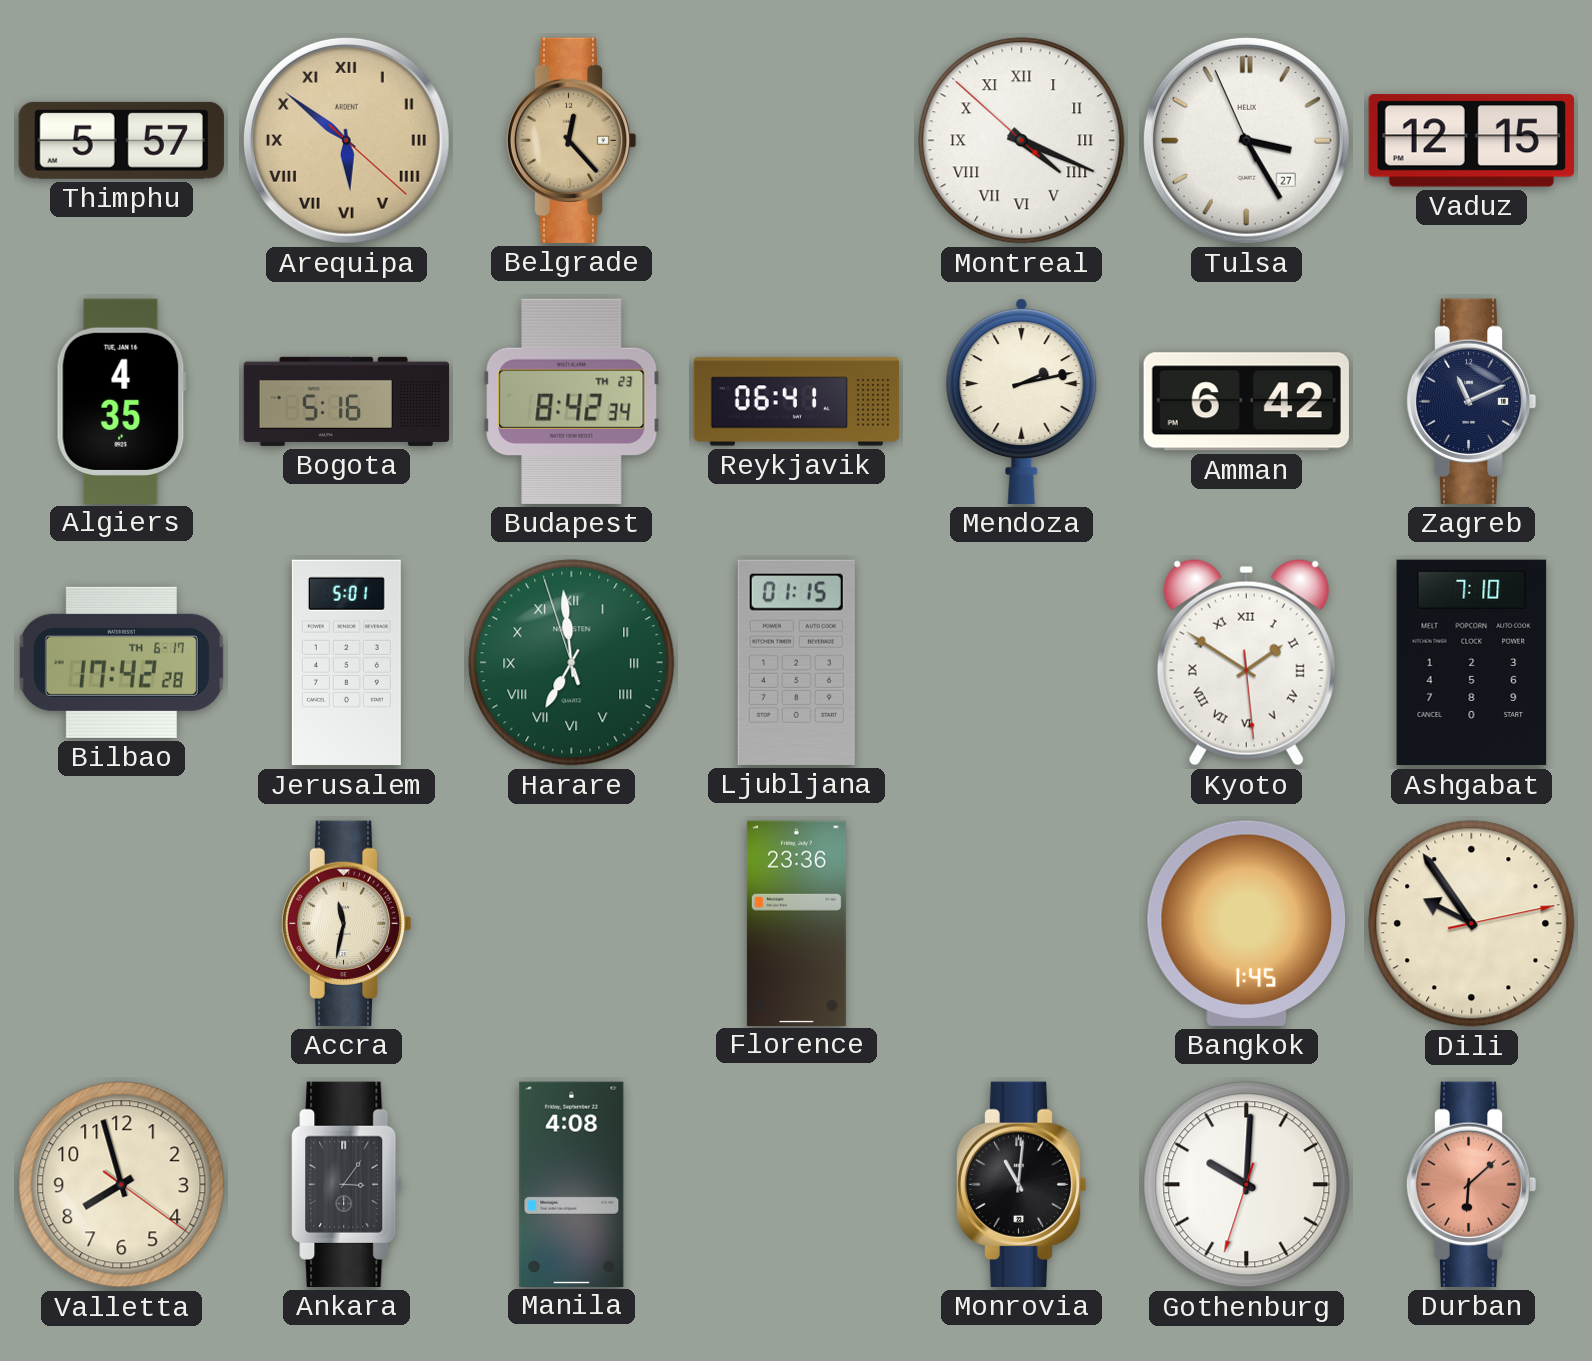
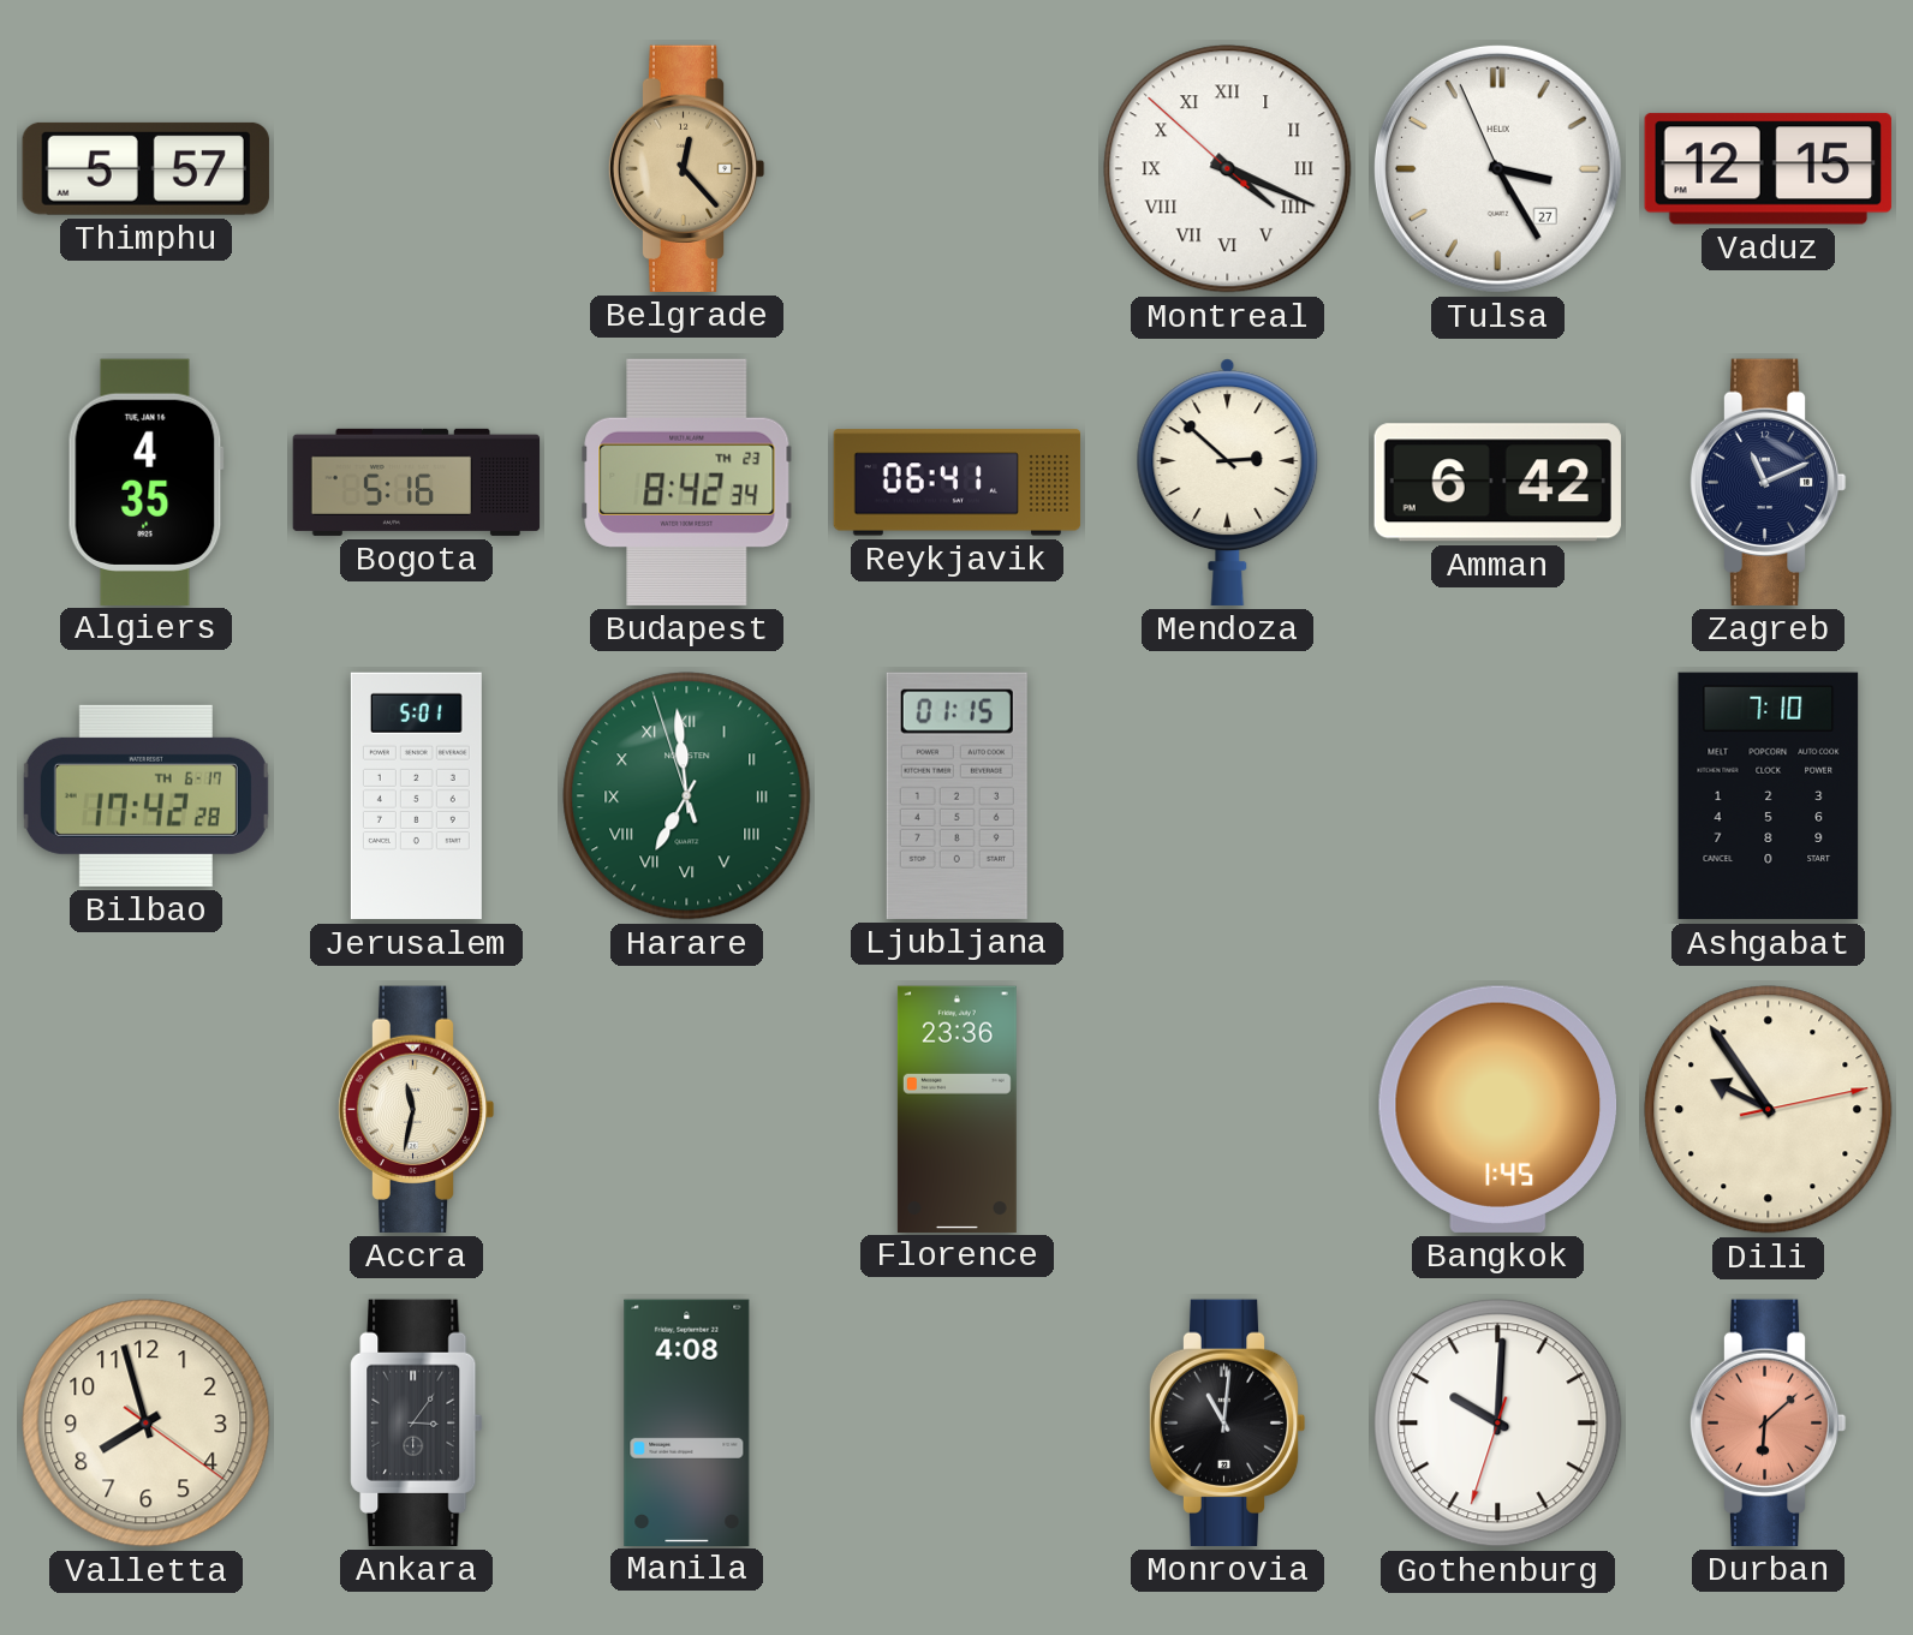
Arequipa: 5:51 -> none
Mendoza: 2:13 -> 2:52
Kyoto: 1:50 -> none
